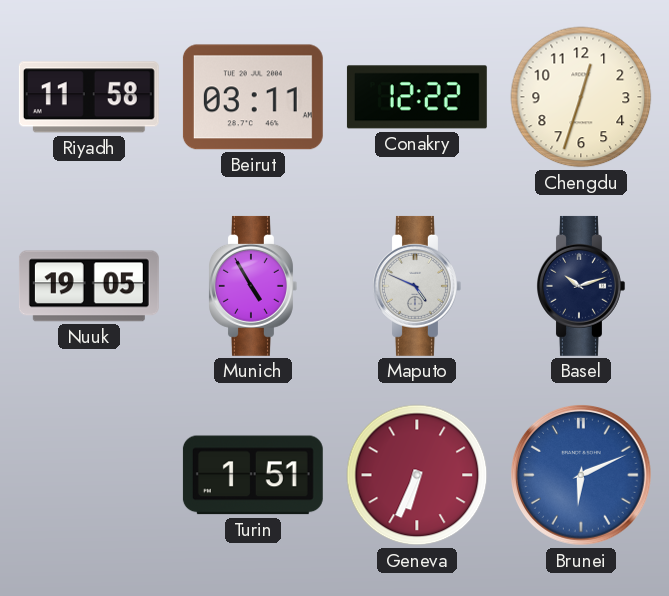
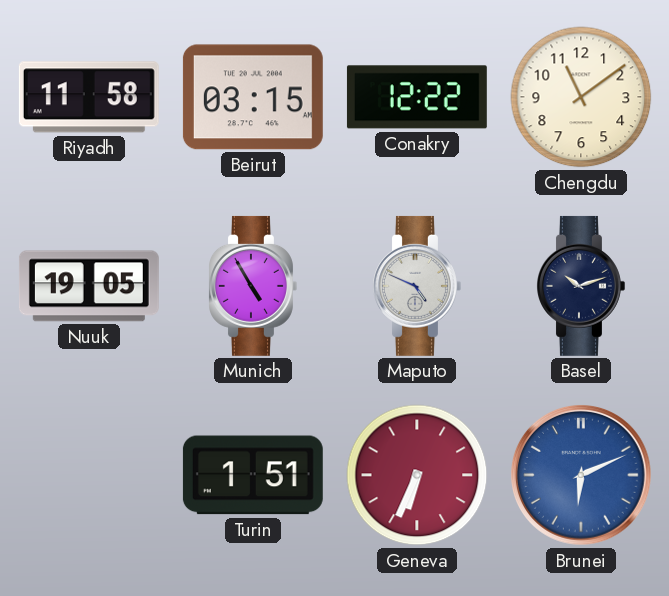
Beirut: 03:11 -> 03:15
Chengdu: 12:33 -> 11:09
